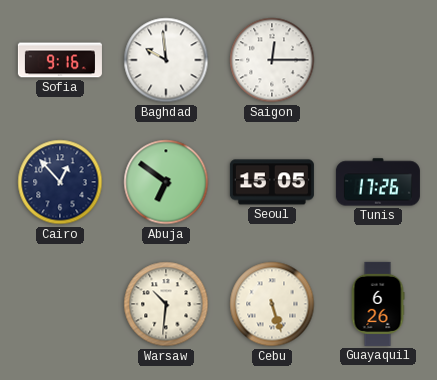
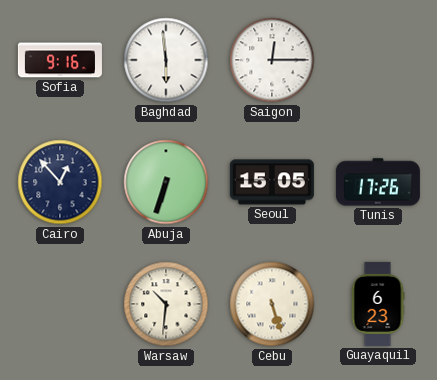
Baghdad: 9:59 -> 5:59
Abuja: 6:51 -> 6:33
Guayaquil: 6:26 -> 6:23
